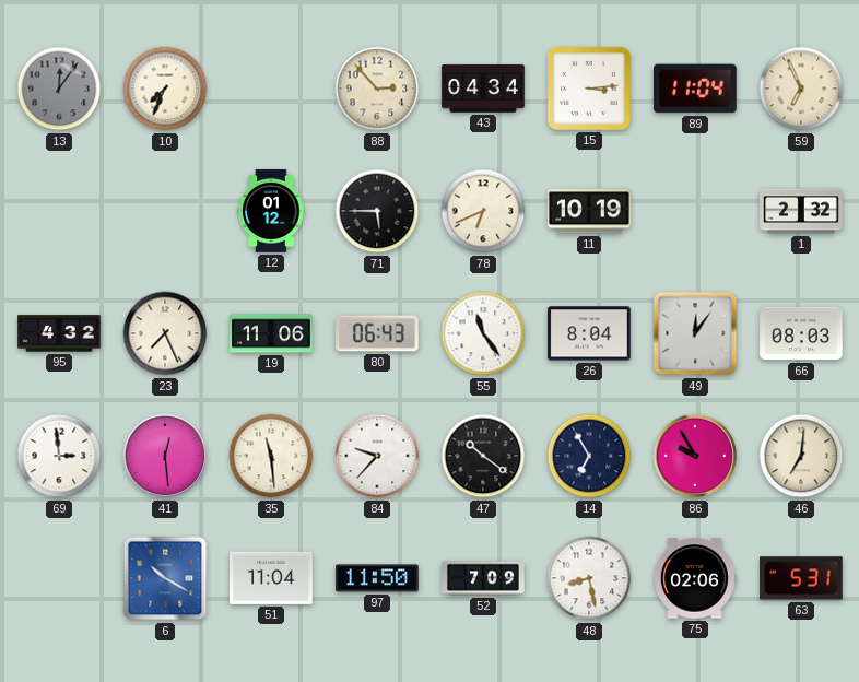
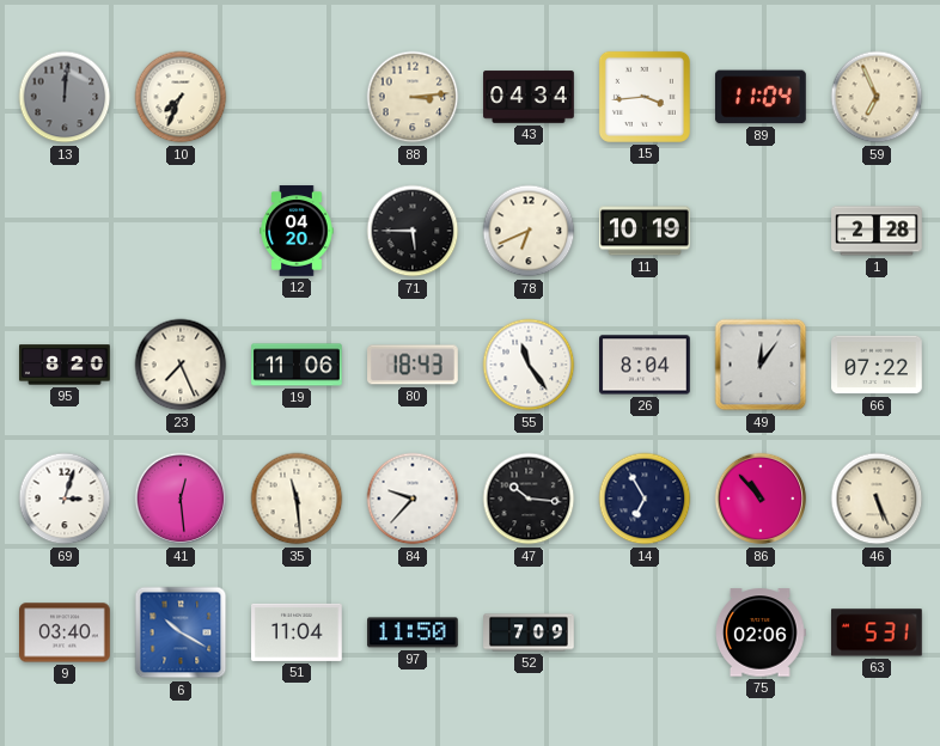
13: 12:06 -> 12:01
88: 2:53 -> 3:14
15: 3:14 -> 3:44
12: 01:12 -> 04:20
1: 2:32 -> 2:28
95: 4:32 -> 8:20
80: 06:43 -> 18:43
66: 08:03 -> 07:22
69: 2:59 -> 3:03
47: 10:21 -> 10:16
86: 9:55 -> 10:53
46: 7:01 -> 5:26
9: none -> 03:40
48: 8:28 -> none
